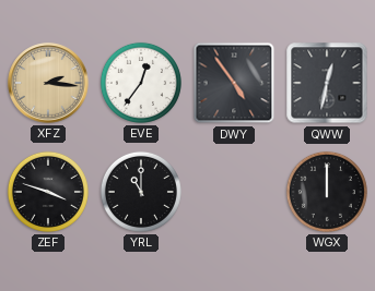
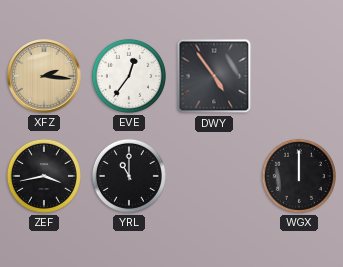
QWW: 12:32 -> none
ZEF: 3:48 -> 3:43
